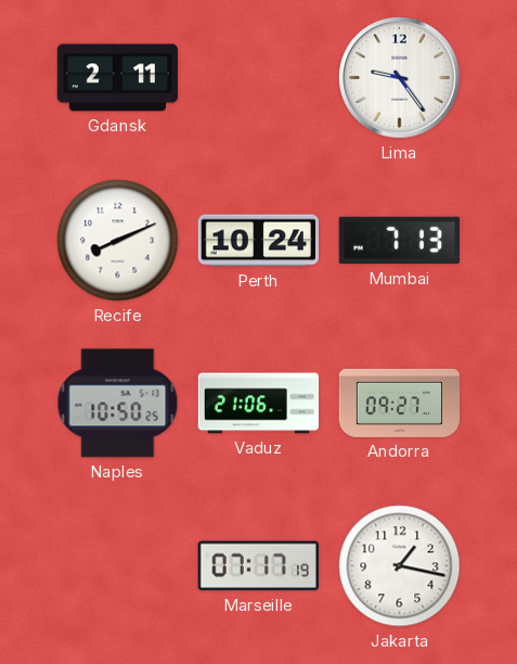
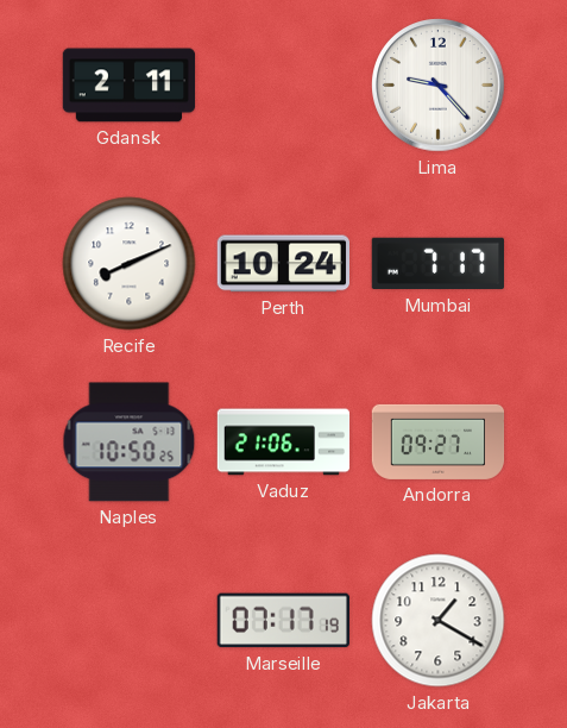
Lima: 9:24 -> 9:23
Mumbai: 7:13 -> 7:17
Jakarta: 1:17 -> 1:20
